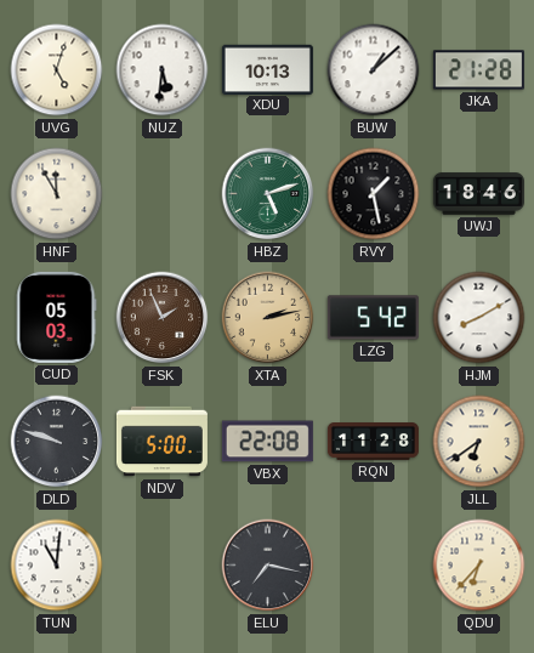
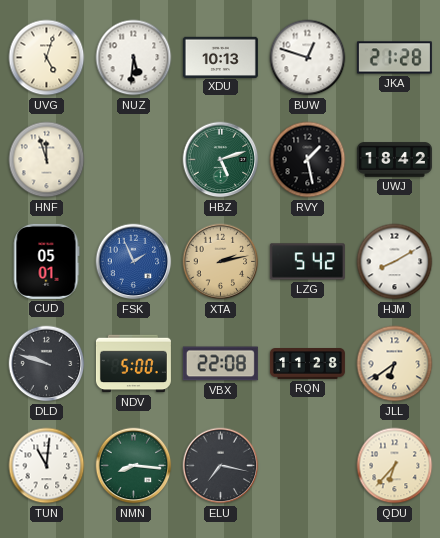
BUW: 1:08 -> 12:48
HNF: 11:55 -> 11:57
UWJ: 18:46 -> 18:42
CUD: 05:03 -> 05:01
FSK dial: brown -> blue
NMN: none -> 8:16
